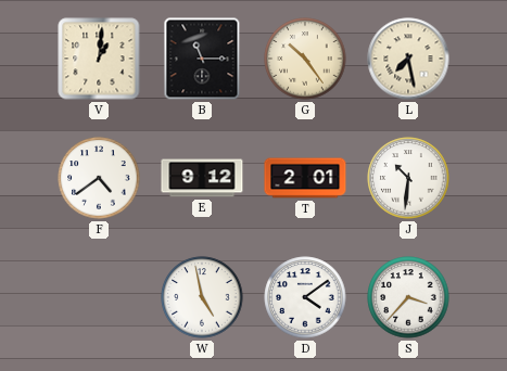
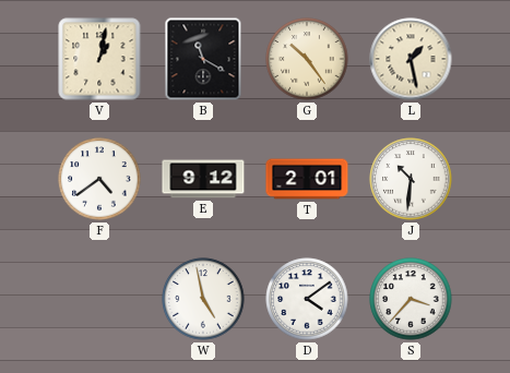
V: 1:01 -> 1:02
B: 11:15 -> 11:20
L: 7:28 -> 1:28
